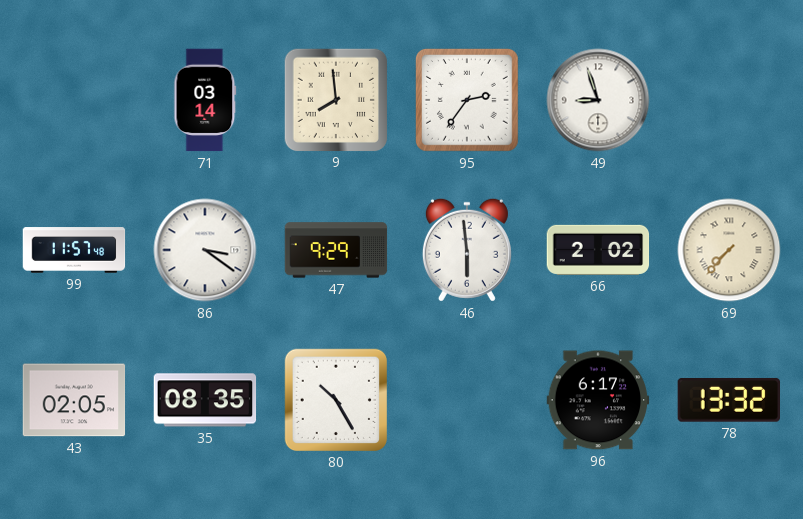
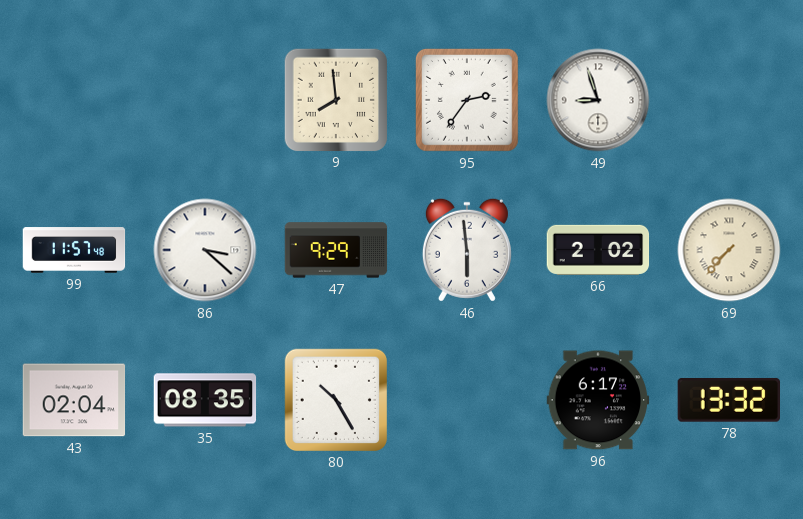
71: 03:14 -> none
86: 3:21 -> 3:22
43: 02:05 -> 02:04
